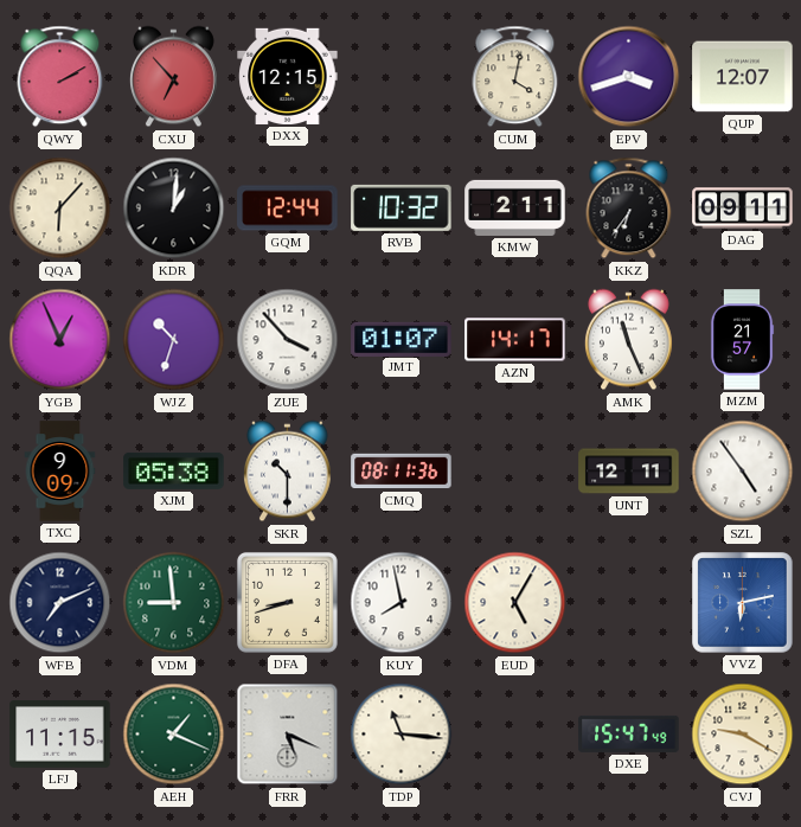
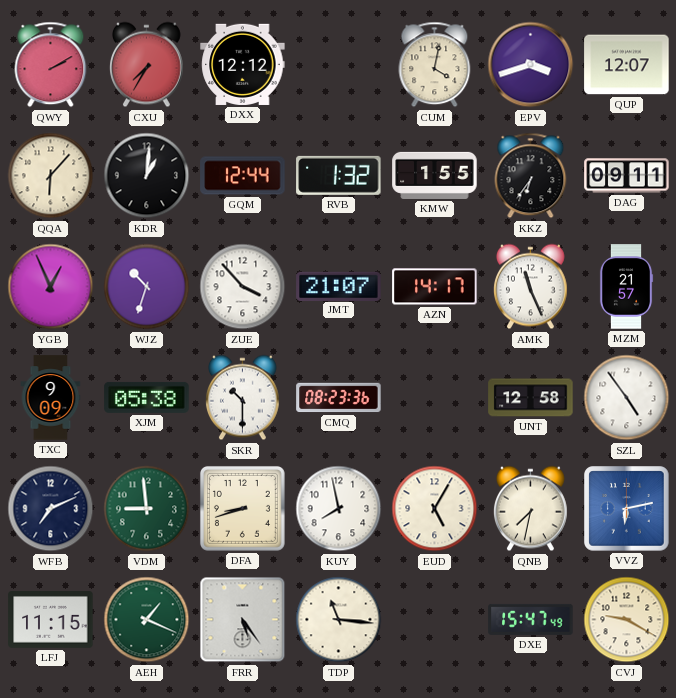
CXU: 6:53 -> 7:35
DXX: 12:15 -> 12:12
RVB: 10:32 -> 1:32
KMW: 2:11 -> 1:55
JMT: 01:07 -> 21:07
CMQ: 08:11 -> 08:23
UNT: 12:11 -> 12:58
QNB: none -> 7:32
FRR: 5:19 -> 5:24
